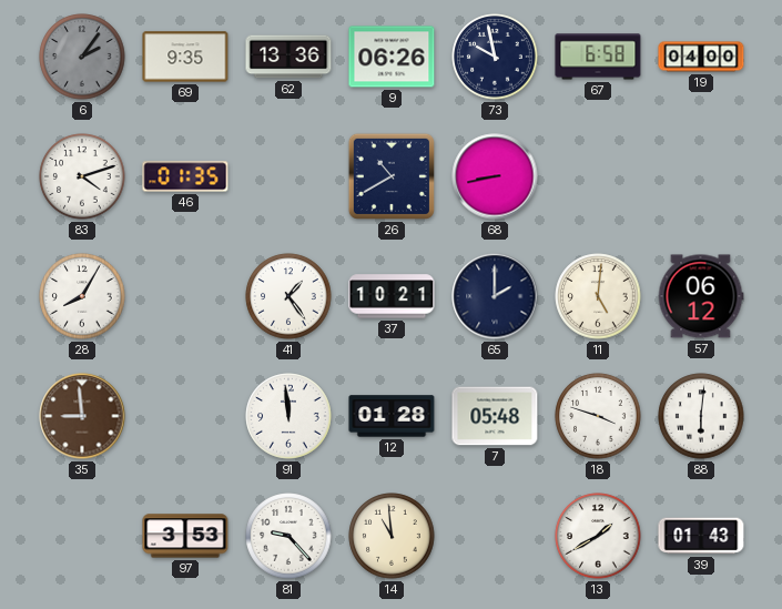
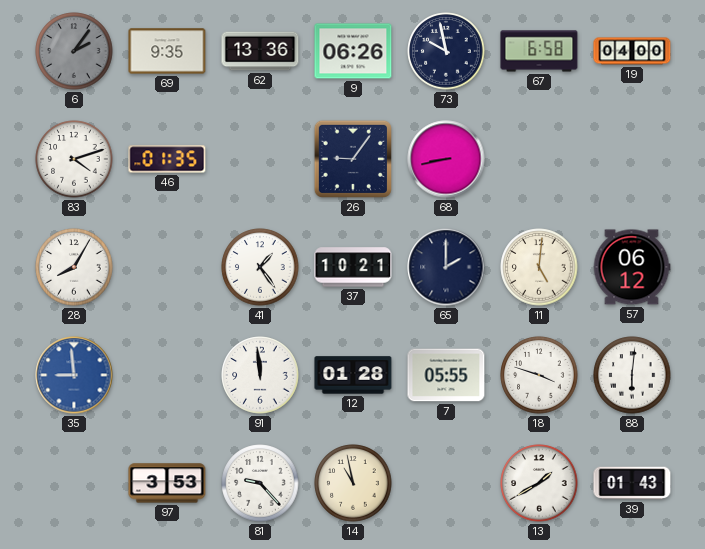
26: 10:40 -> 9:06
35 dial: brown -> blue
7: 05:48 -> 05:55
14: 10:59 -> 10:58
